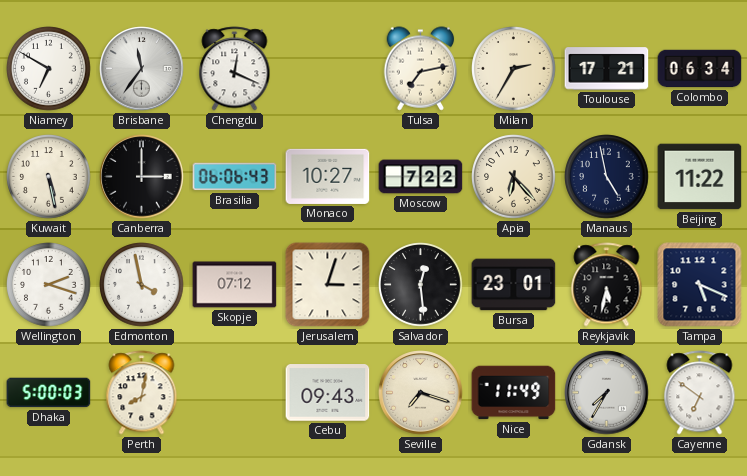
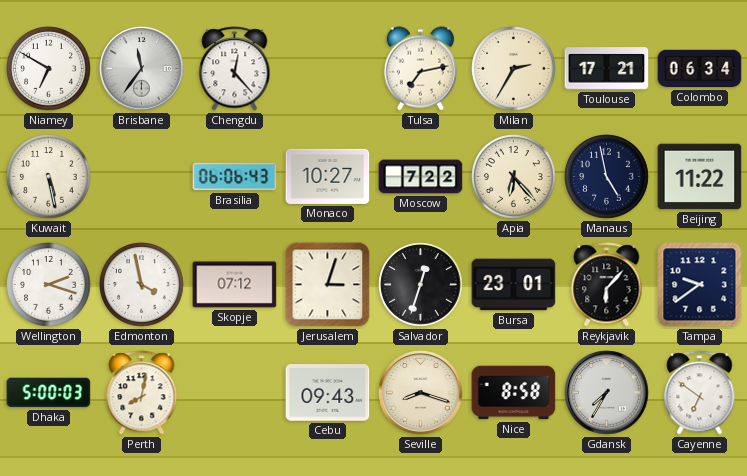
Chengdu: 12:19 -> 12:23
Canberra: 3:00 -> none
Salvador: 12:29 -> 12:33
Reykjavik: 5:32 -> 6:07
Tampa: 5:19 -> 9:39
Seville: 7:18 -> 8:18
Nice: 11:49 -> 8:58
